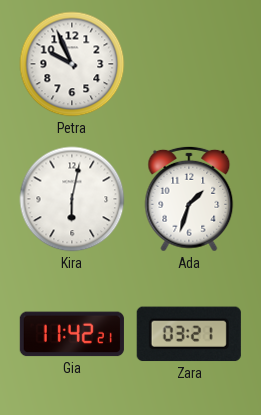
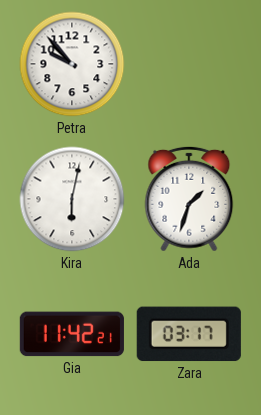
Petra: 9:56 -> 9:53
Zara: 03:21 -> 03:17
